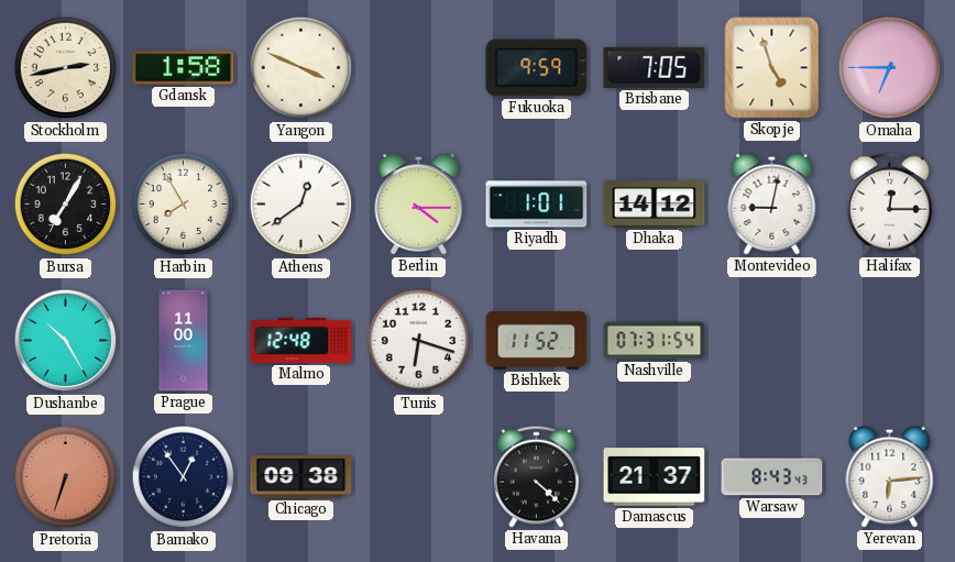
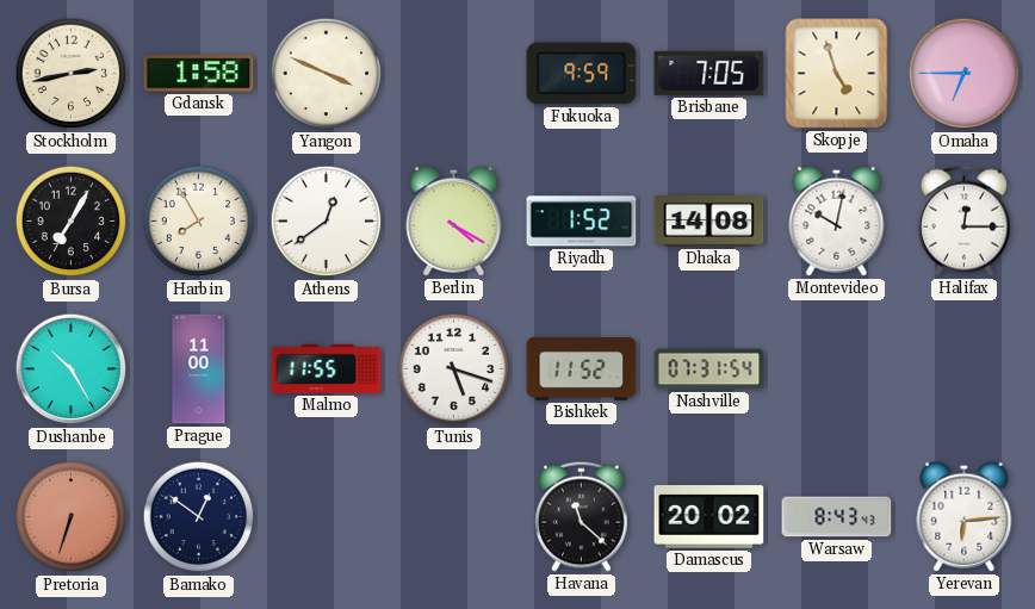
Berlin: 4:15 -> 4:20
Riyadh: 1:01 -> 1:52
Dhaka: 14:12 -> 14:08
Montevideo: 9:02 -> 10:02
Malmo: 12:48 -> 11:55
Tunis: 6:18 -> 5:18
Bamako: 12:54 -> 12:51
Chicago: 09:38 -> none
Havana: 4:22 -> 11:22
Damascus: 21:37 -> 20:02
